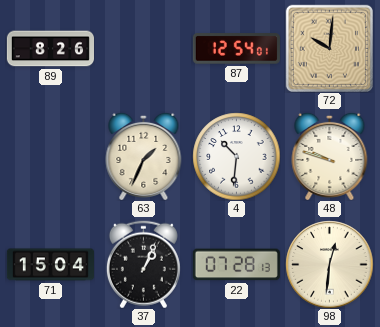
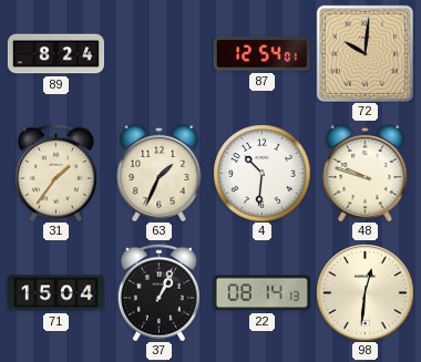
89: 8:26 -> 8:24
31: none -> 1:36
22: 07:28 -> 08:14
